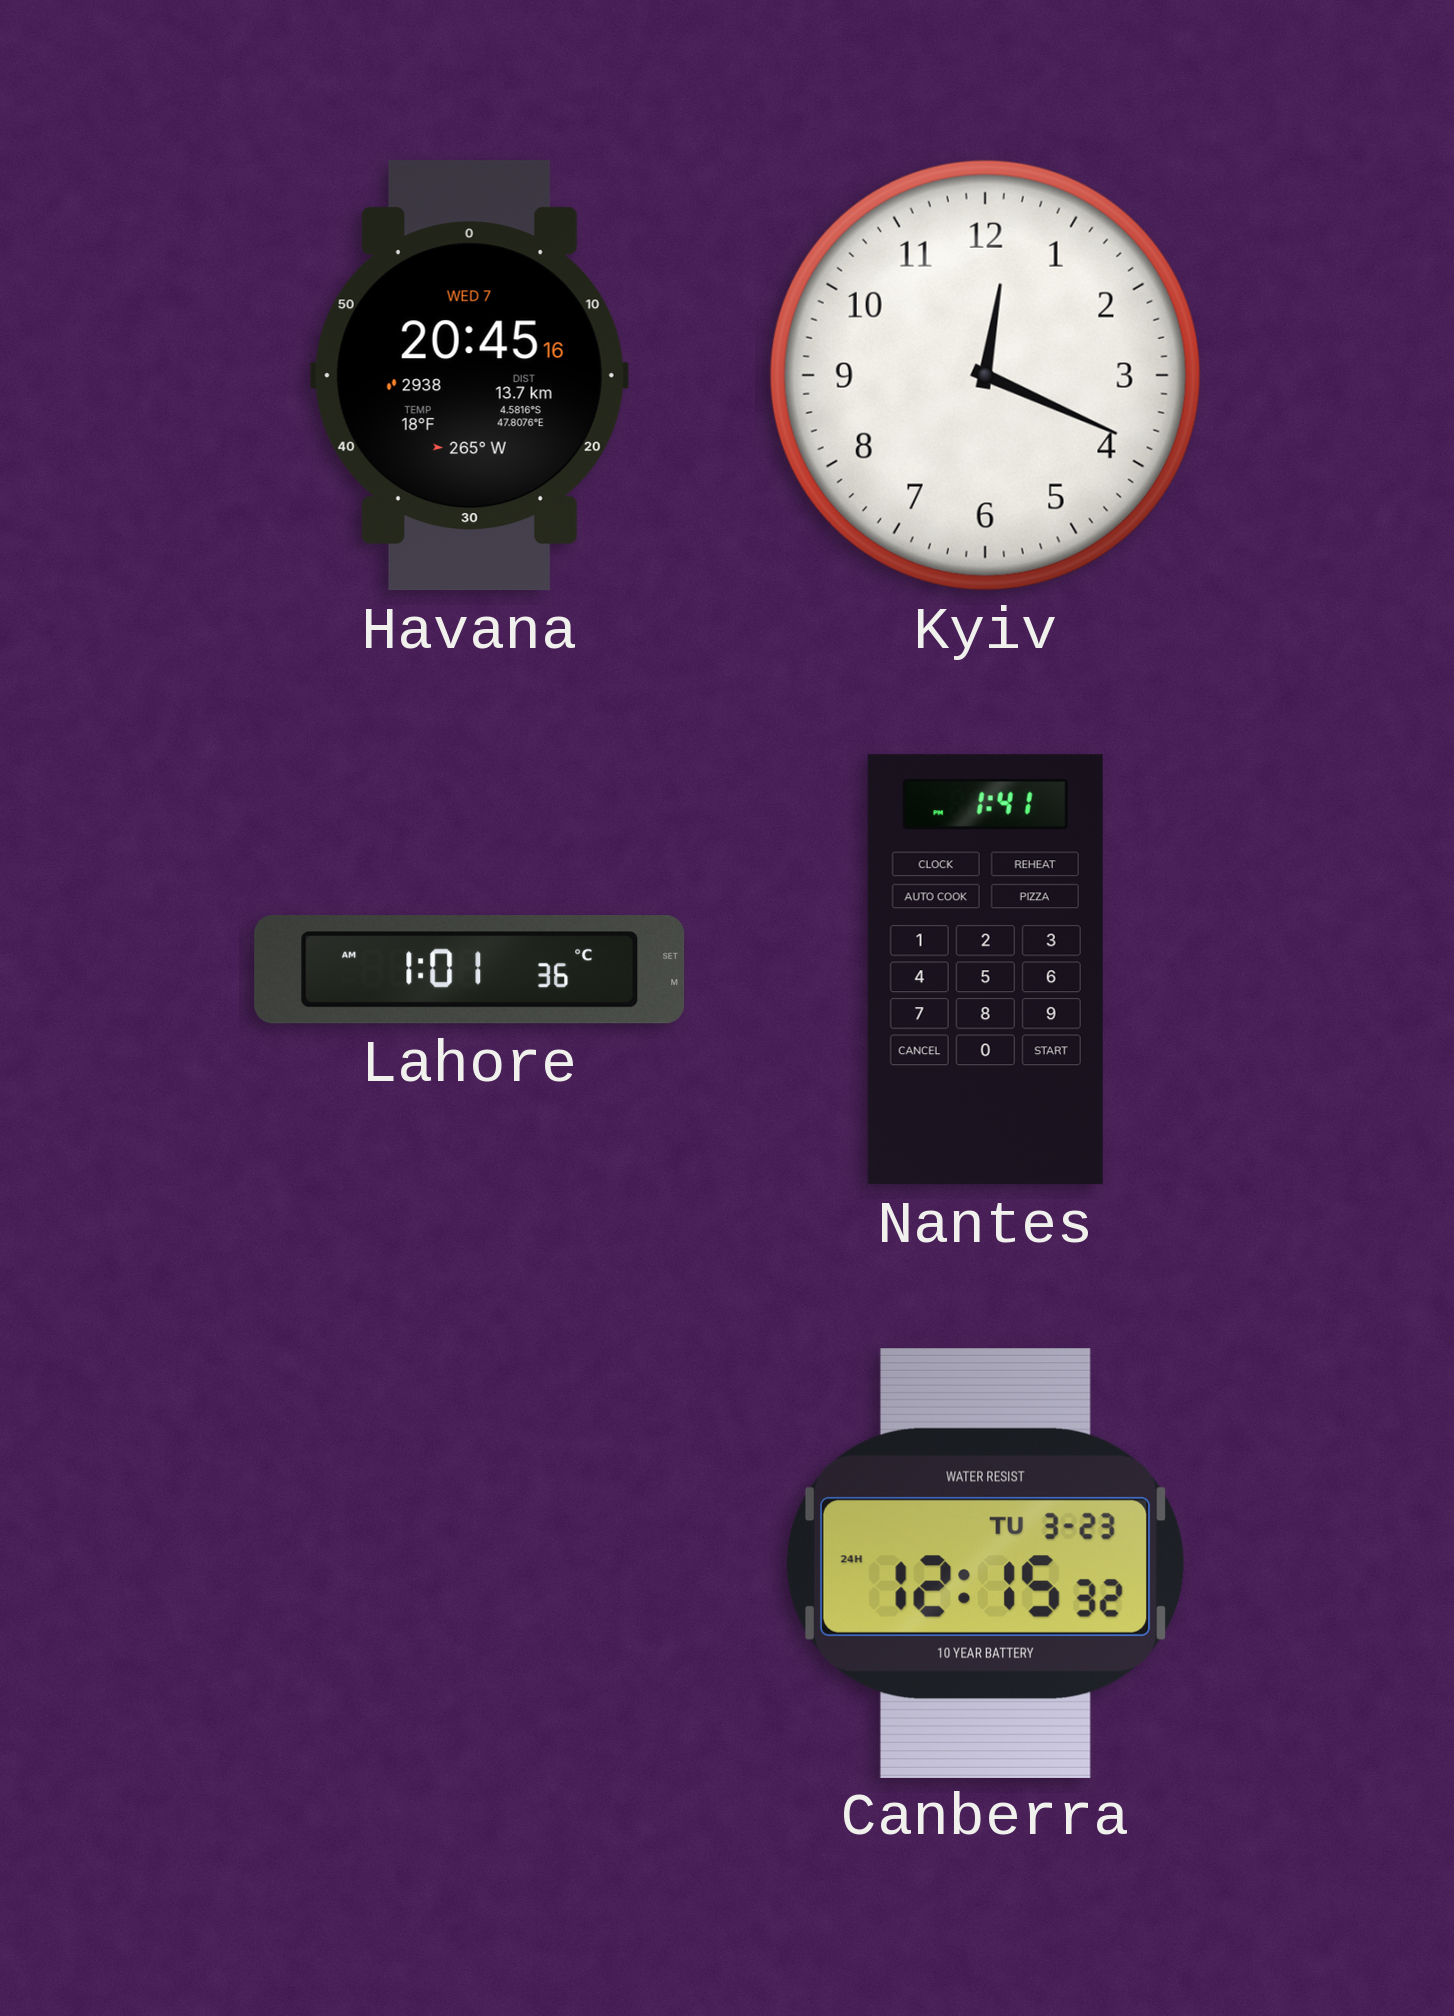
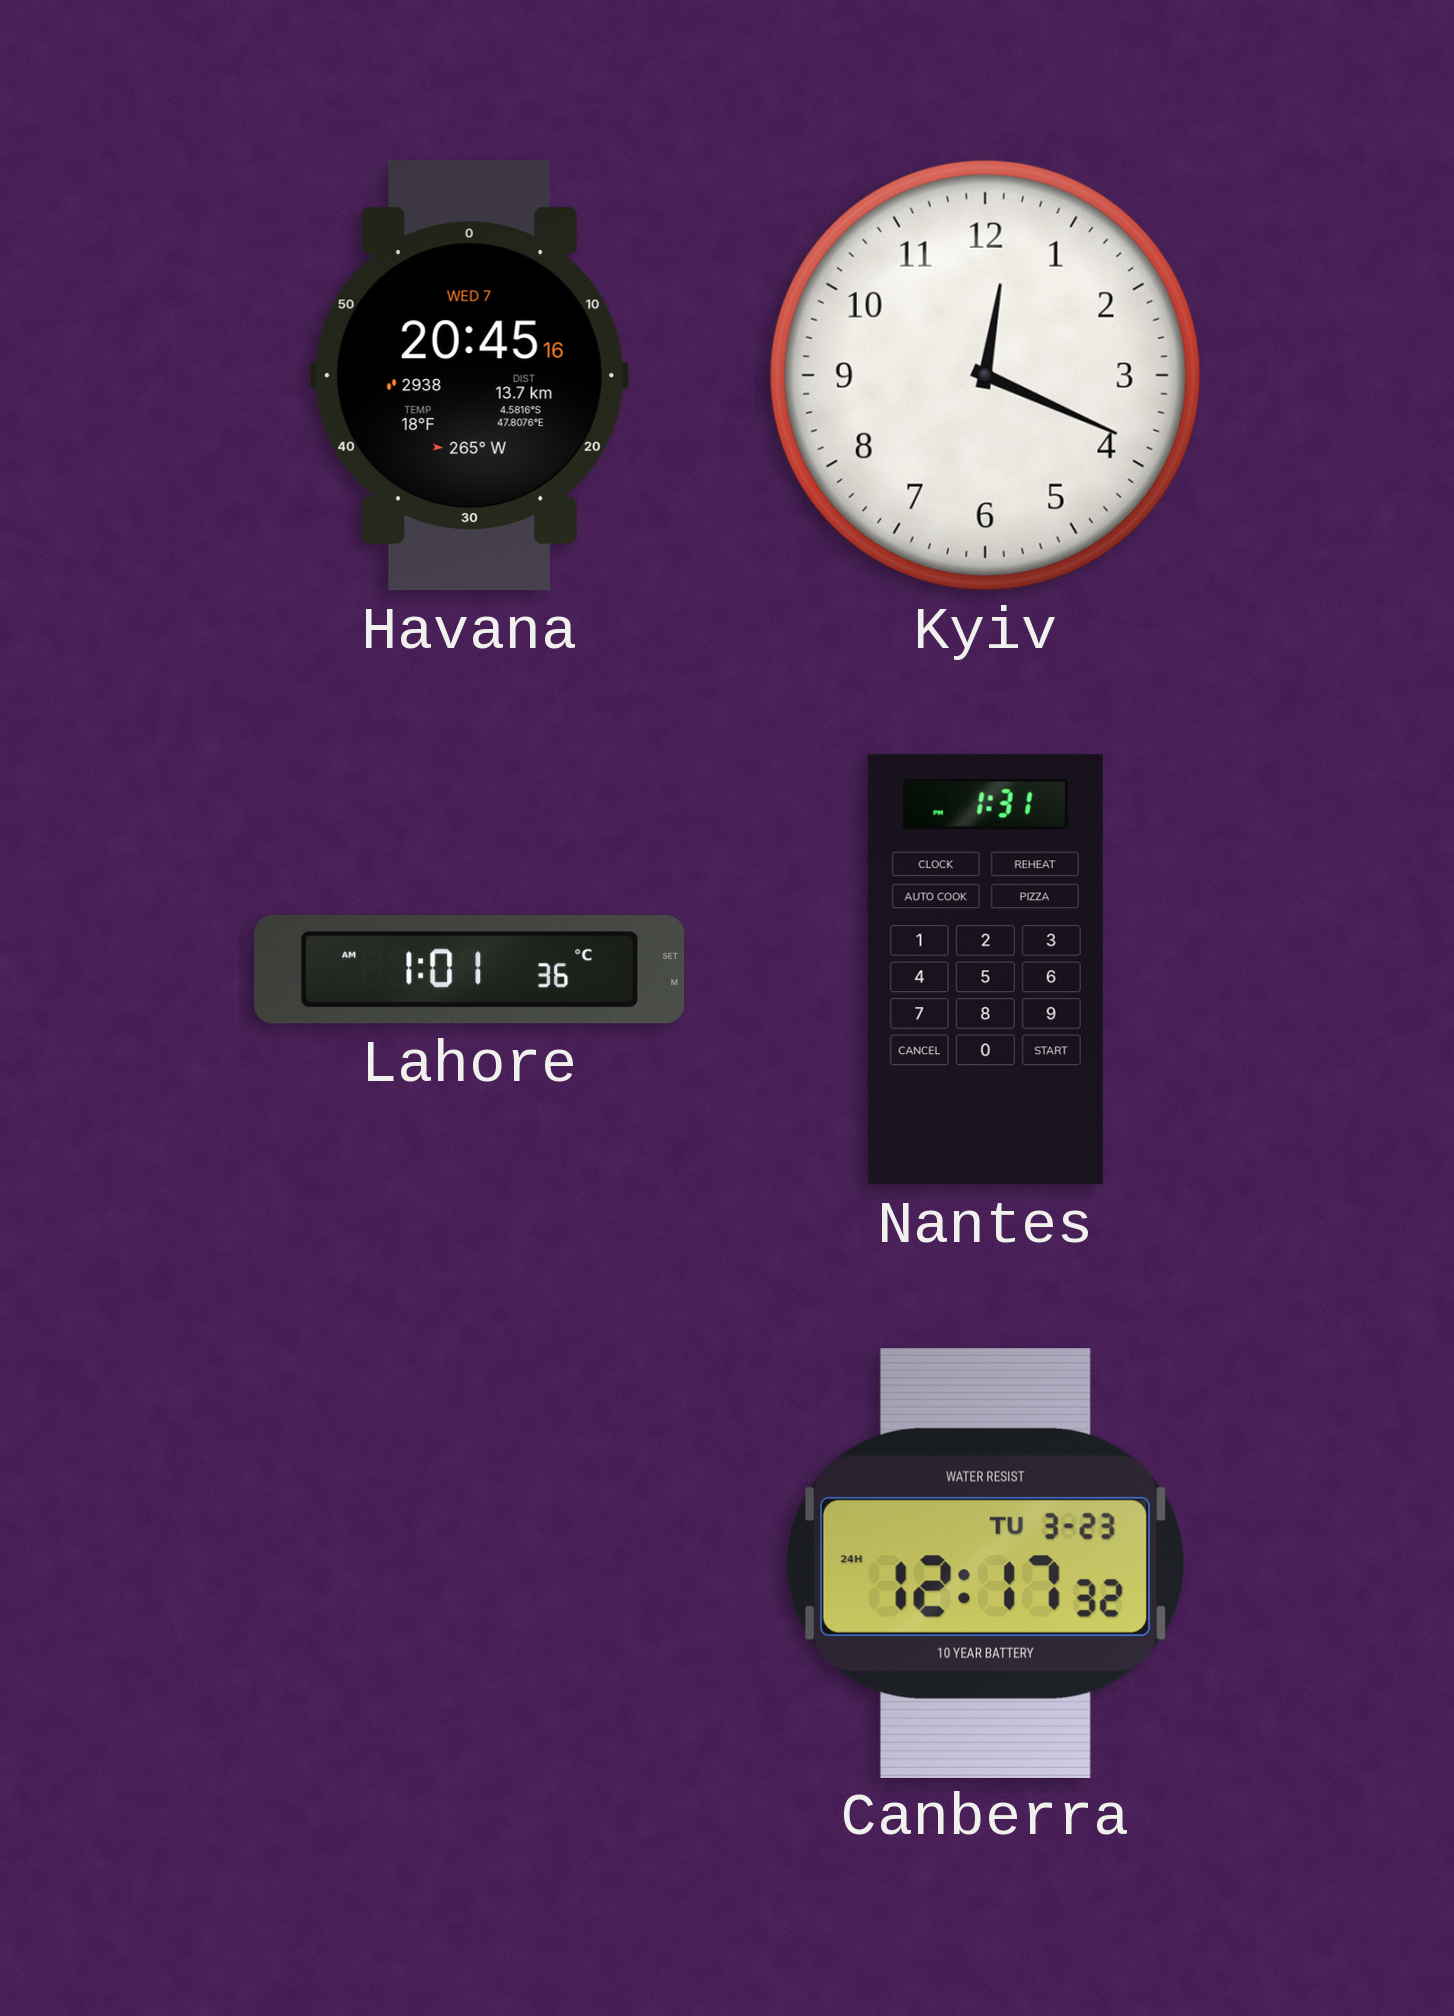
Nantes: 1:41 -> 1:31
Canberra: 12:15 -> 12:17
